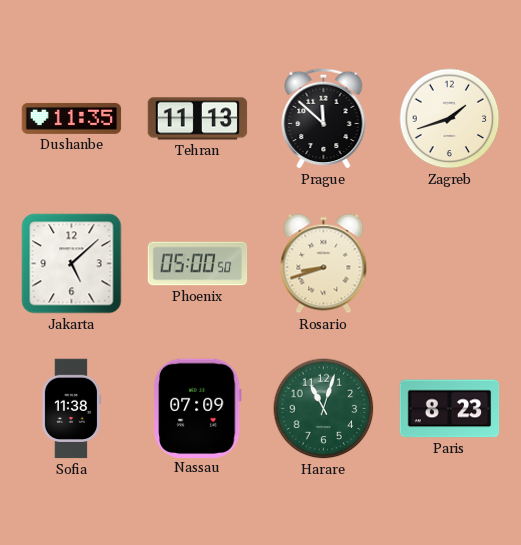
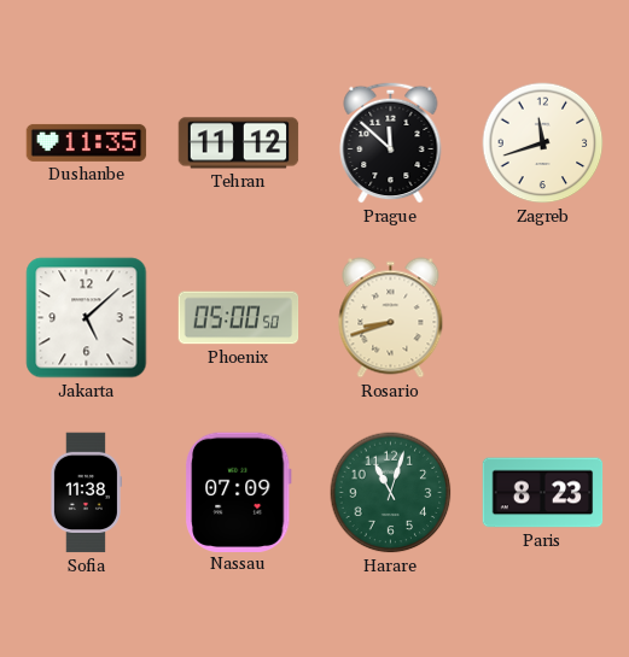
Tehran: 11:13 -> 11:12
Zagreb: 1:42 -> 11:42
